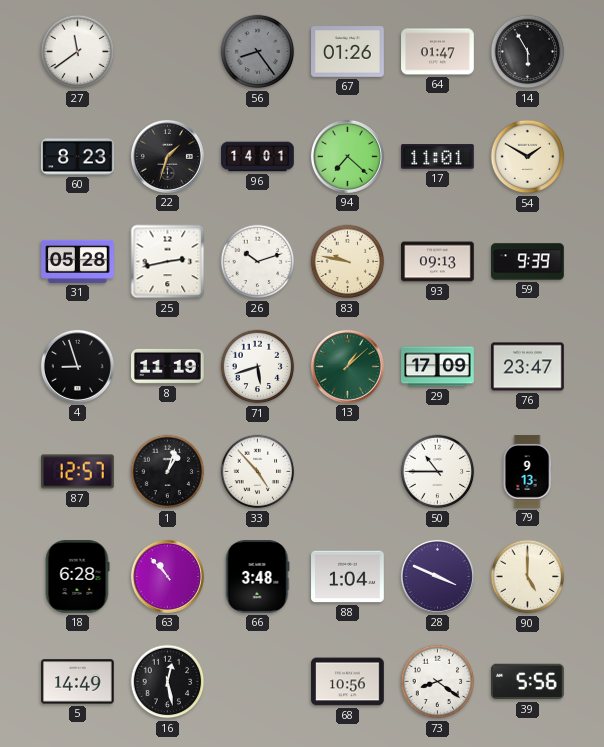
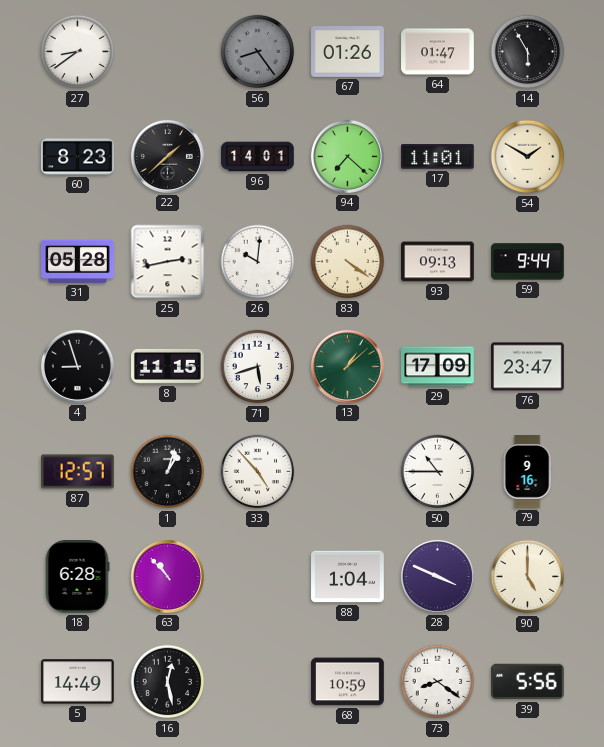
27: 11:39 -> 8:39
22: 1:33 -> 1:38
26: 10:12 -> 10:01
83: 9:47 -> 4:21
59: 9:39 -> 9:44
8: 11:19 -> 11:15
79: 9:13 -> 9:16
66: 3:48 -> none
68: 10:56 -> 10:59
